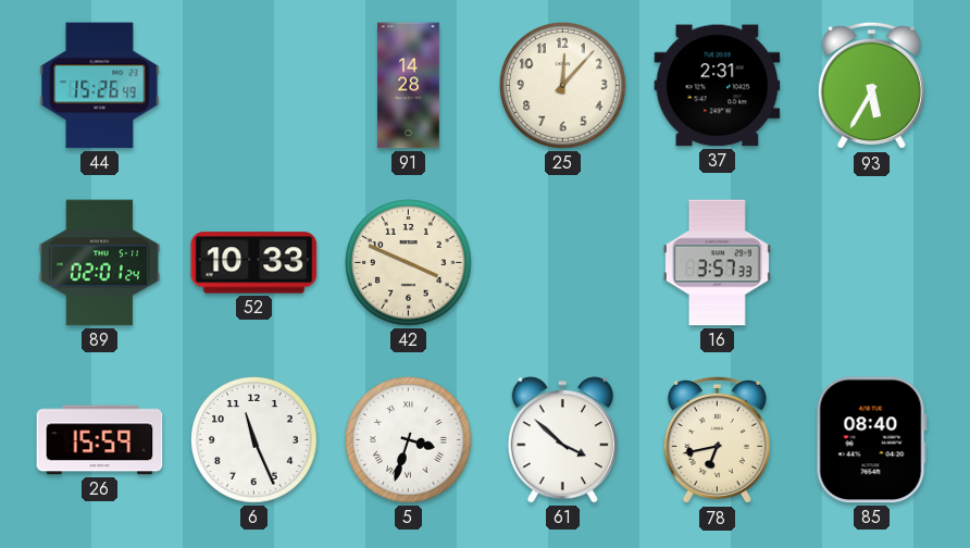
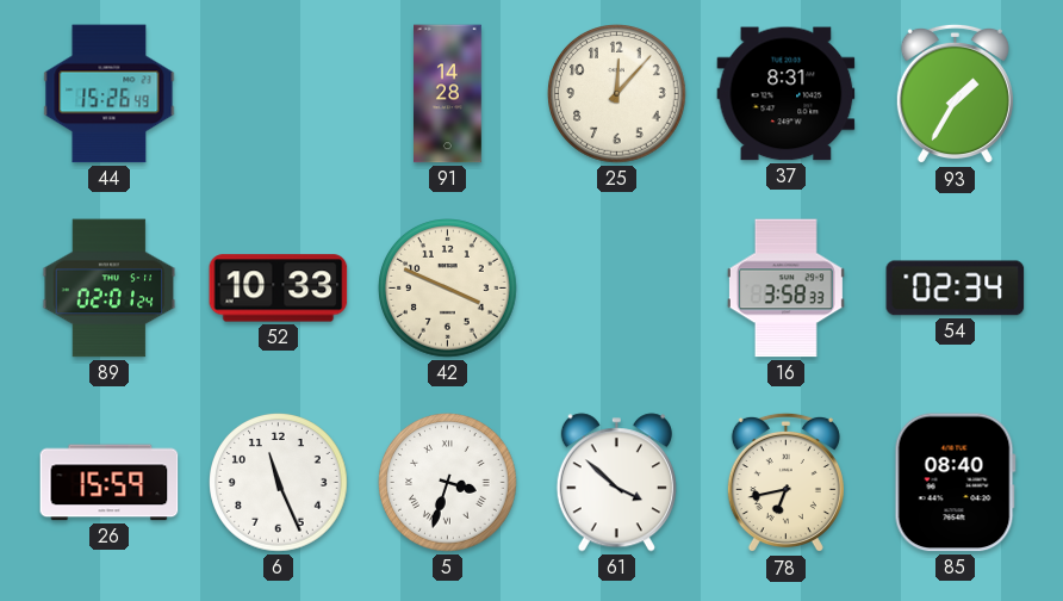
37: 2:31 -> 8:31
93: 5:35 -> 1:35
16: 3:57 -> 3:58
54: none -> 02:34
